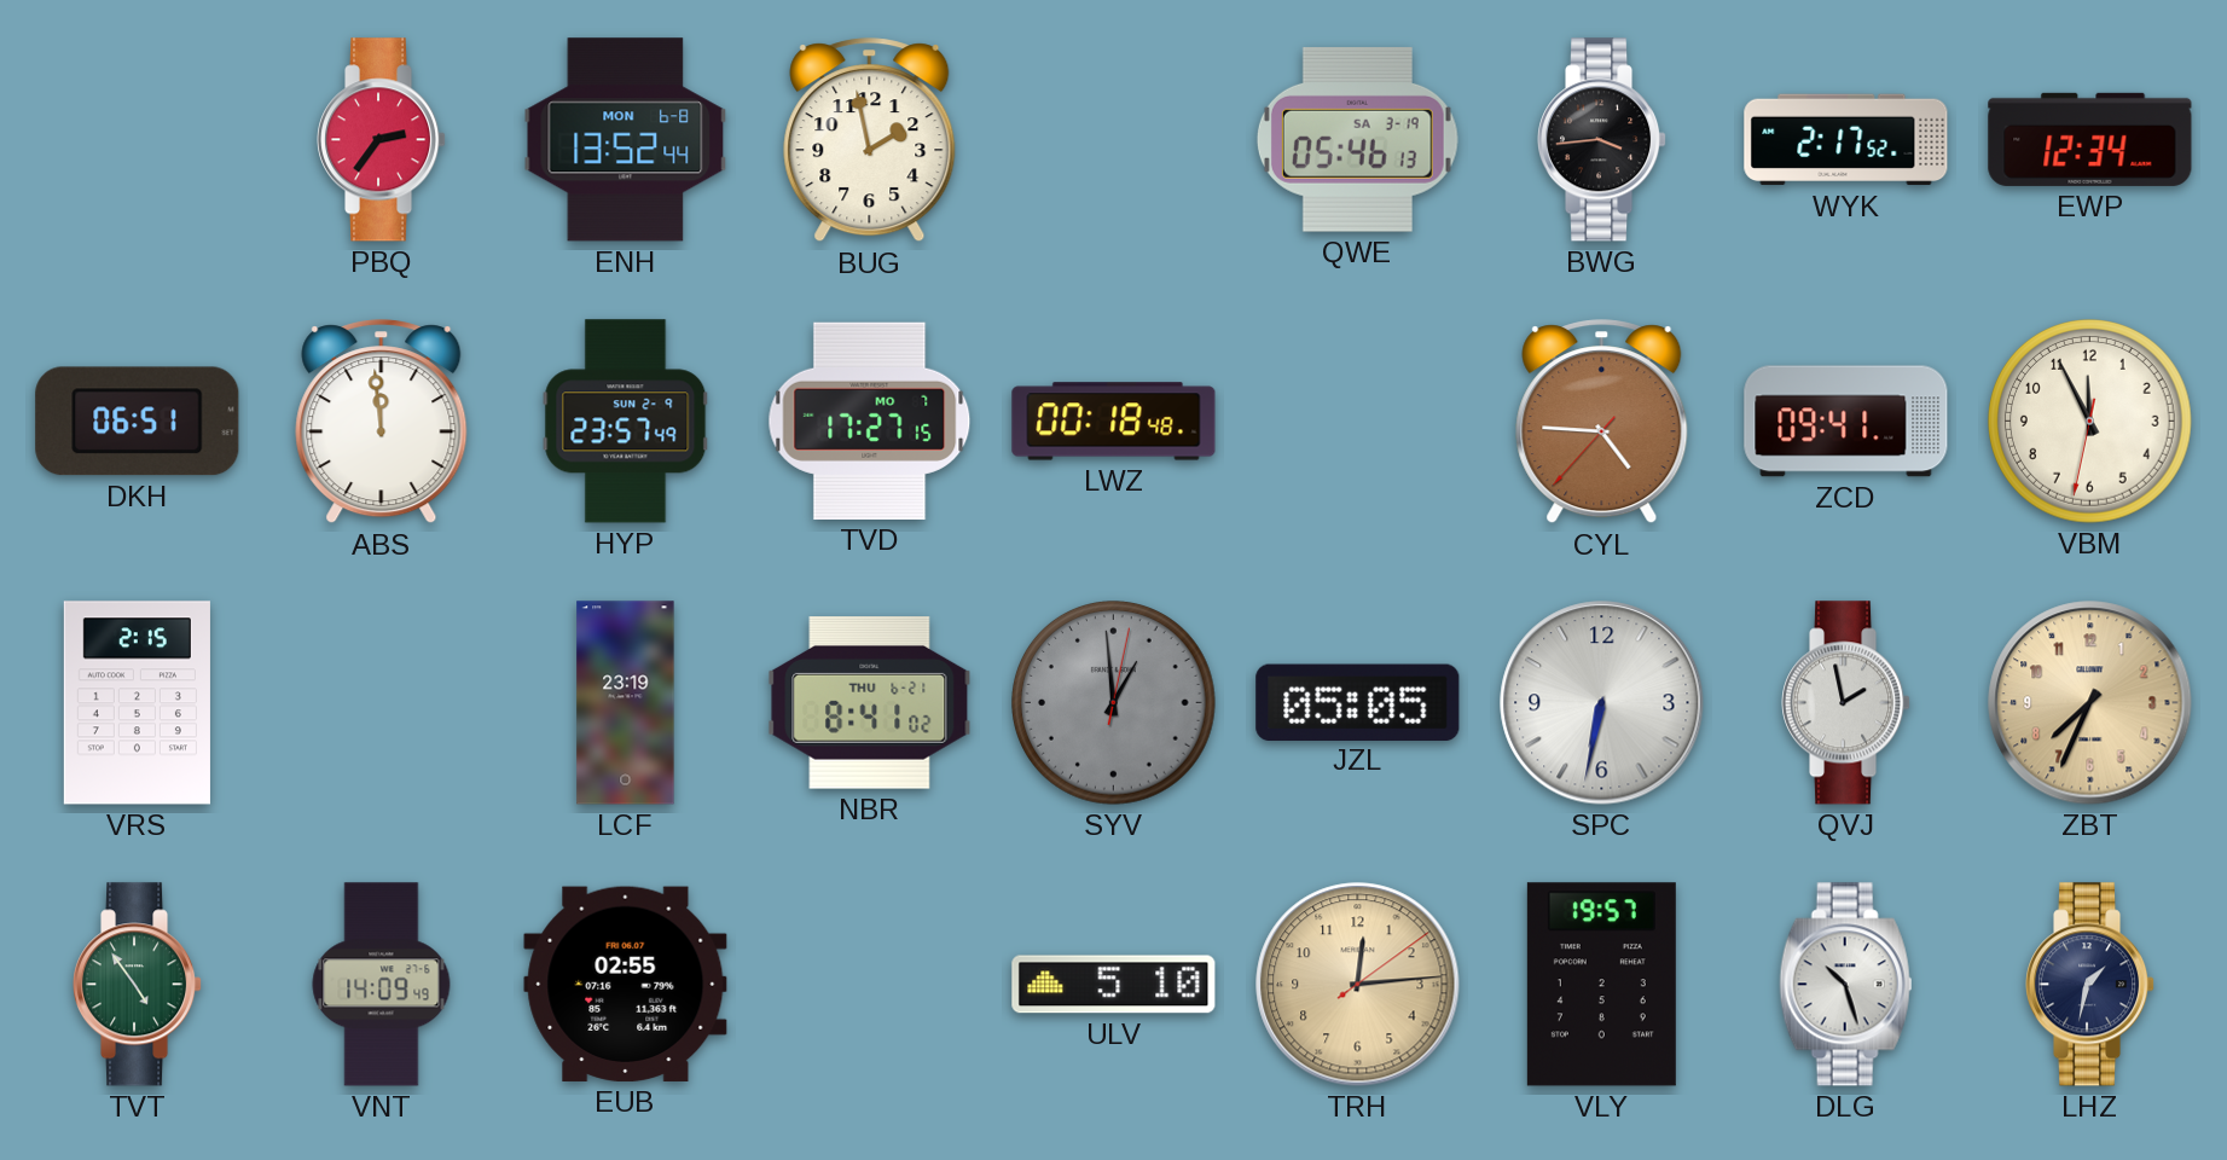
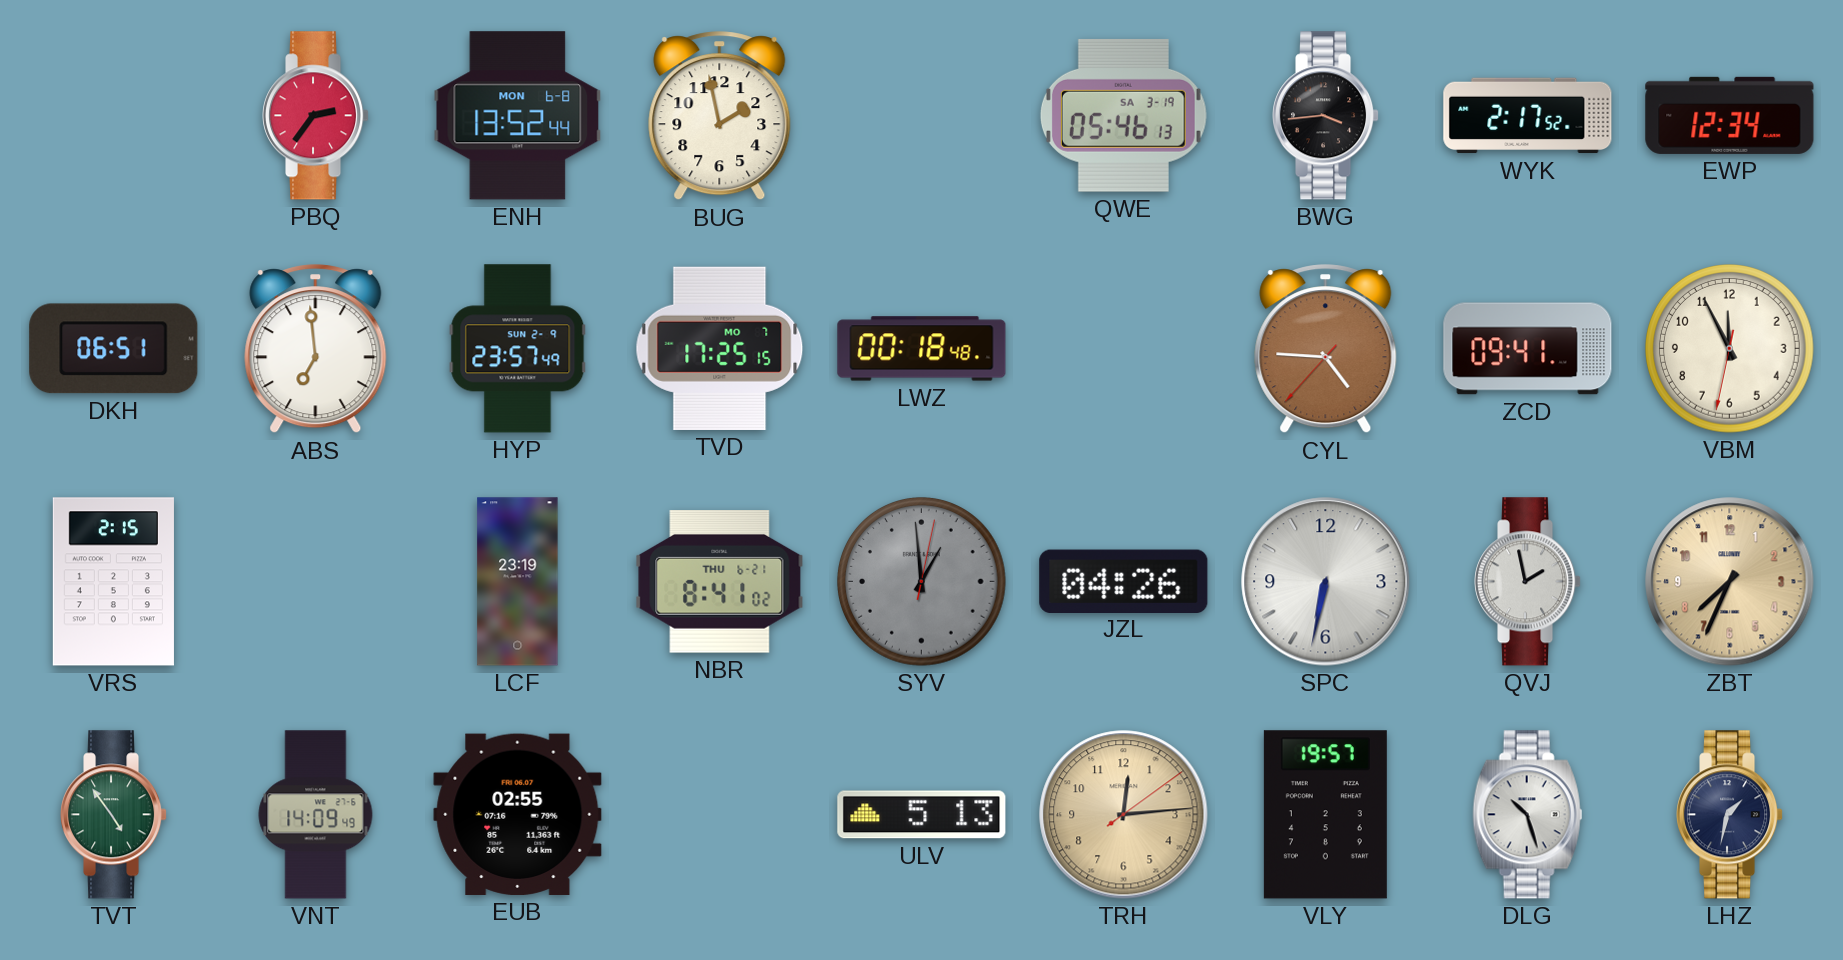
ABS: 11:59 -> 6:59
TVD: 17:27 -> 17:25
JZL: 05:05 -> 04:26
ULV: 5:10 -> 5:13
